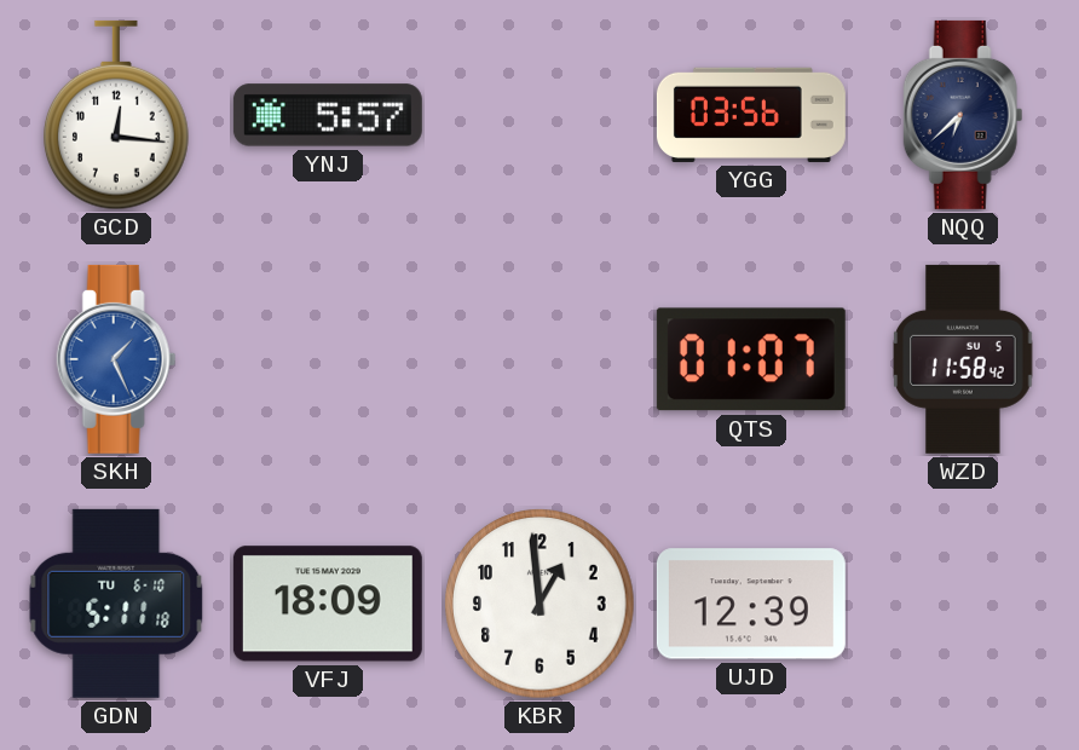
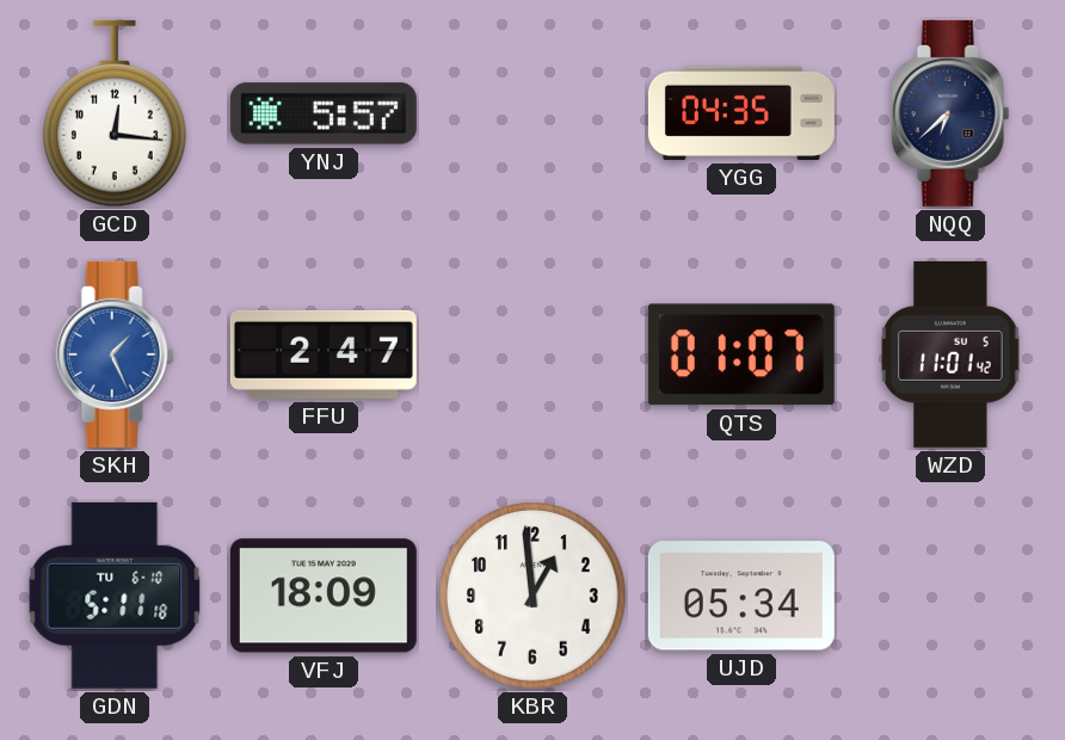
YGG: 03:56 -> 04:35
FFU: none -> 2:47
WZD: 11:58 -> 11:01
UJD: 12:39 -> 05:34
